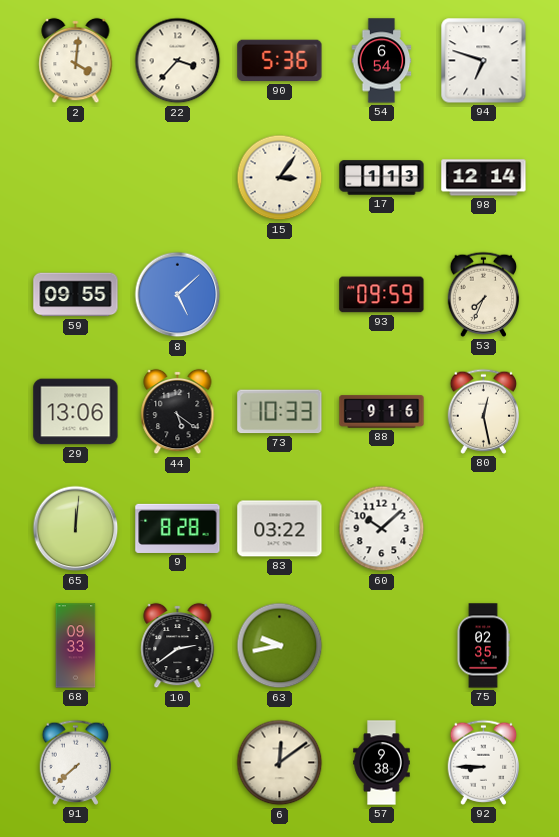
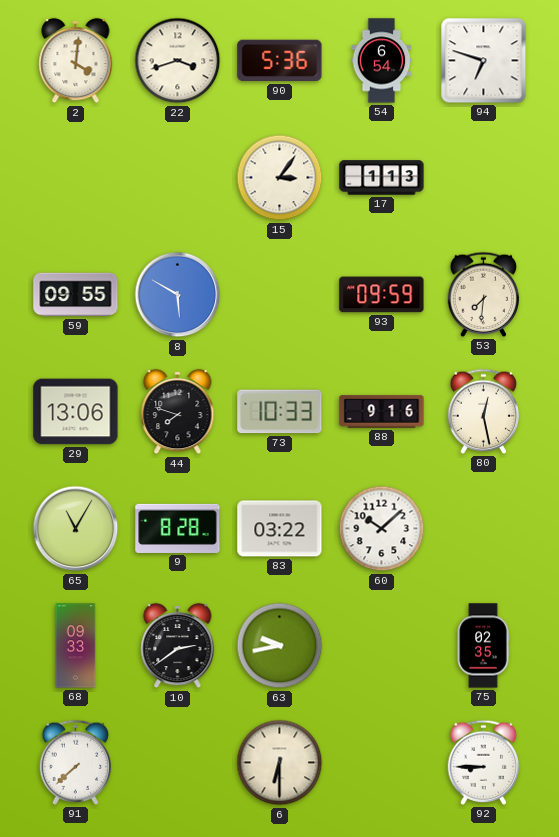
22: 3:37 -> 3:42
98: 12:14 -> none
8: 5:08 -> 5:50
53: 7:34 -> 7:31
44: 5:21 -> 7:48
65: 12:01 -> 11:05
6: 12:09 -> 6:30
57: 9:38 -> none
